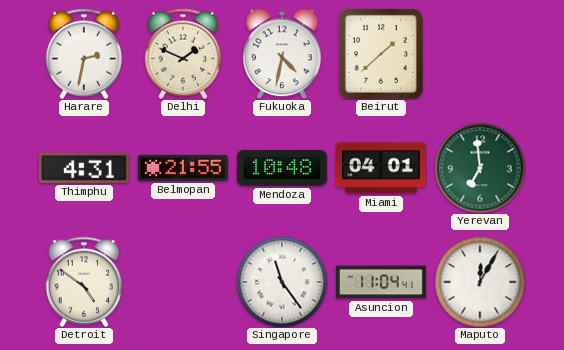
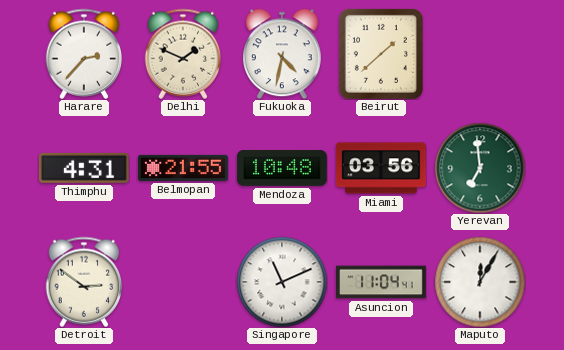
Harare: 2:32 -> 2:37
Miami: 04:01 -> 03:56
Detroit: 4:51 -> 2:51
Singapore: 11:24 -> 11:11
